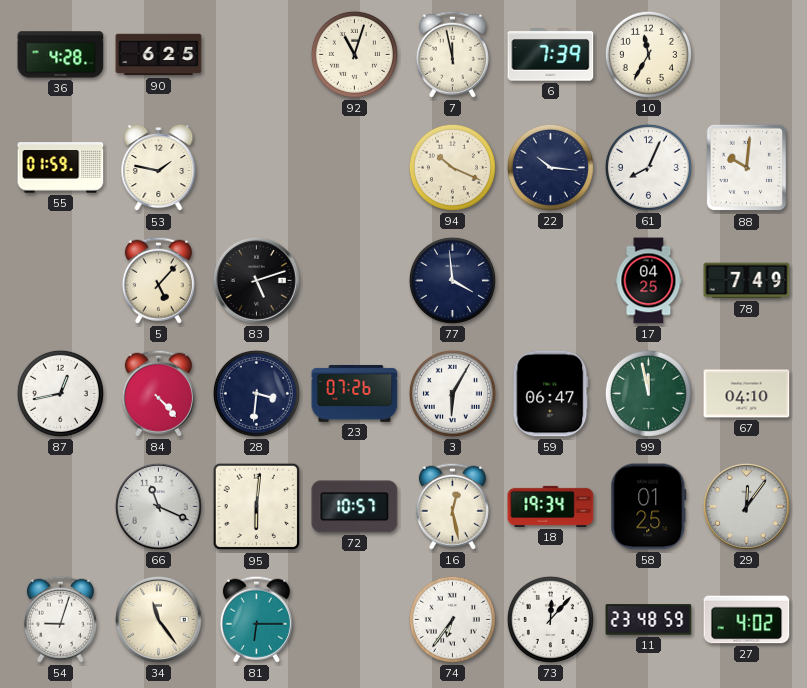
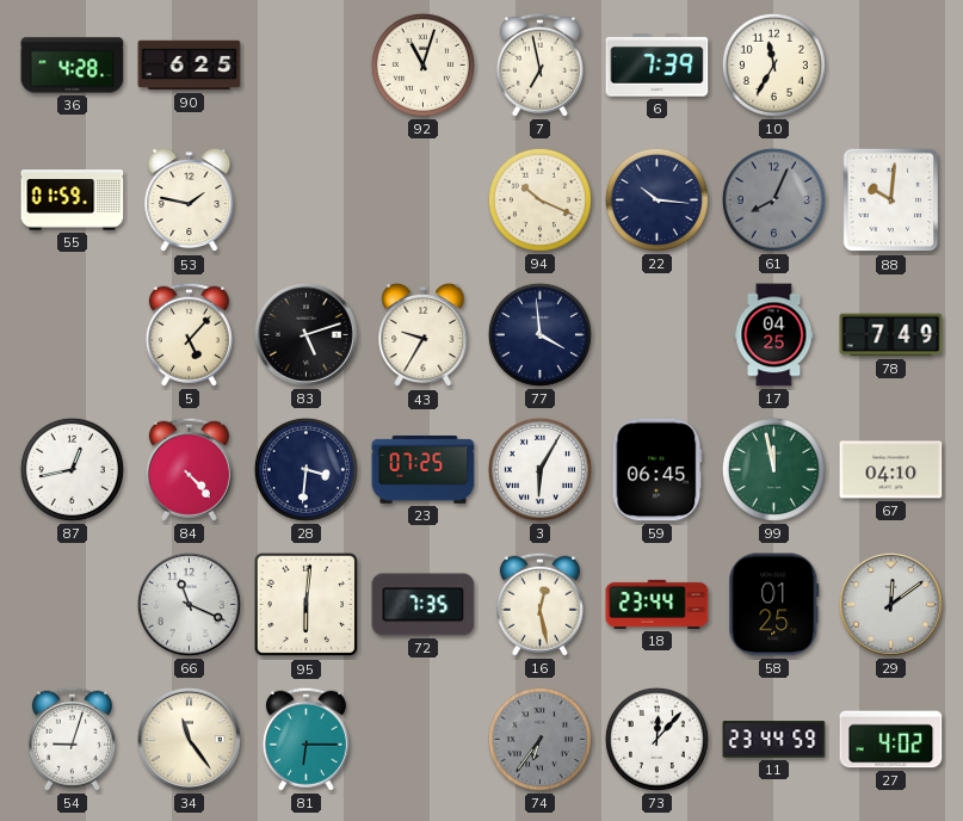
7: 11:58 -> 6:58
61 dial: white -> grey
43: none -> 9:35
23: 07:26 -> 07:25
59: 06:47 -> 06:45
72: 10:57 -> 7:35
18: 19:34 -> 23:44
29: 12:06 -> 12:09
74 dial: white -> grey
11: 23:48 -> 23:44
